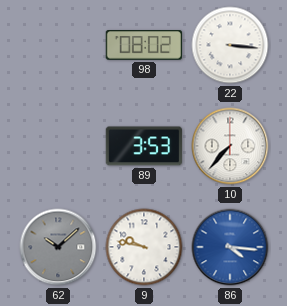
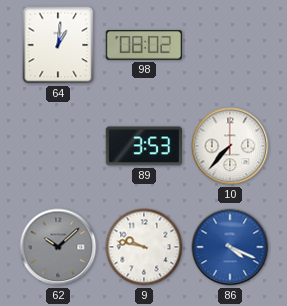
64: none -> 1:01
22: 3:16 -> none
86: 4:16 -> 4:19
